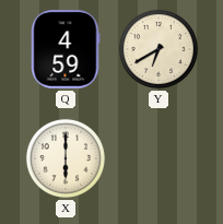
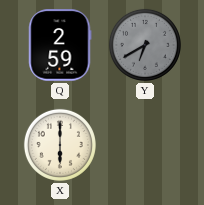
Q: 4:59 -> 2:59
Y dial: cream -> grey
